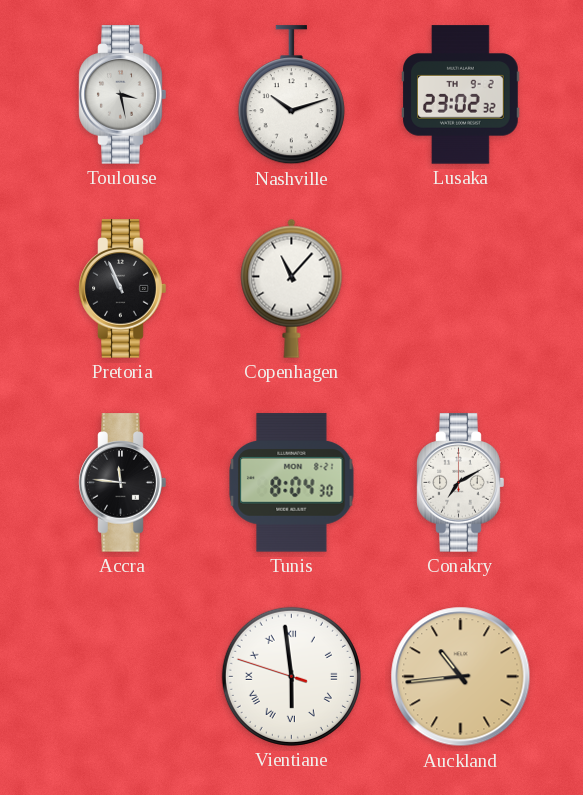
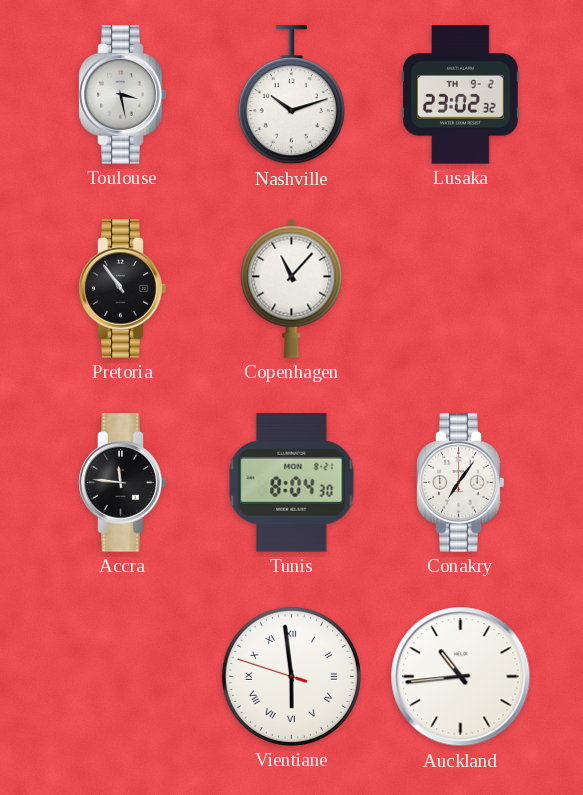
Pretoria: 10:56 -> 10:54
Conakry: 7:10 -> 7:06
Auckland dial: champagne -> white
